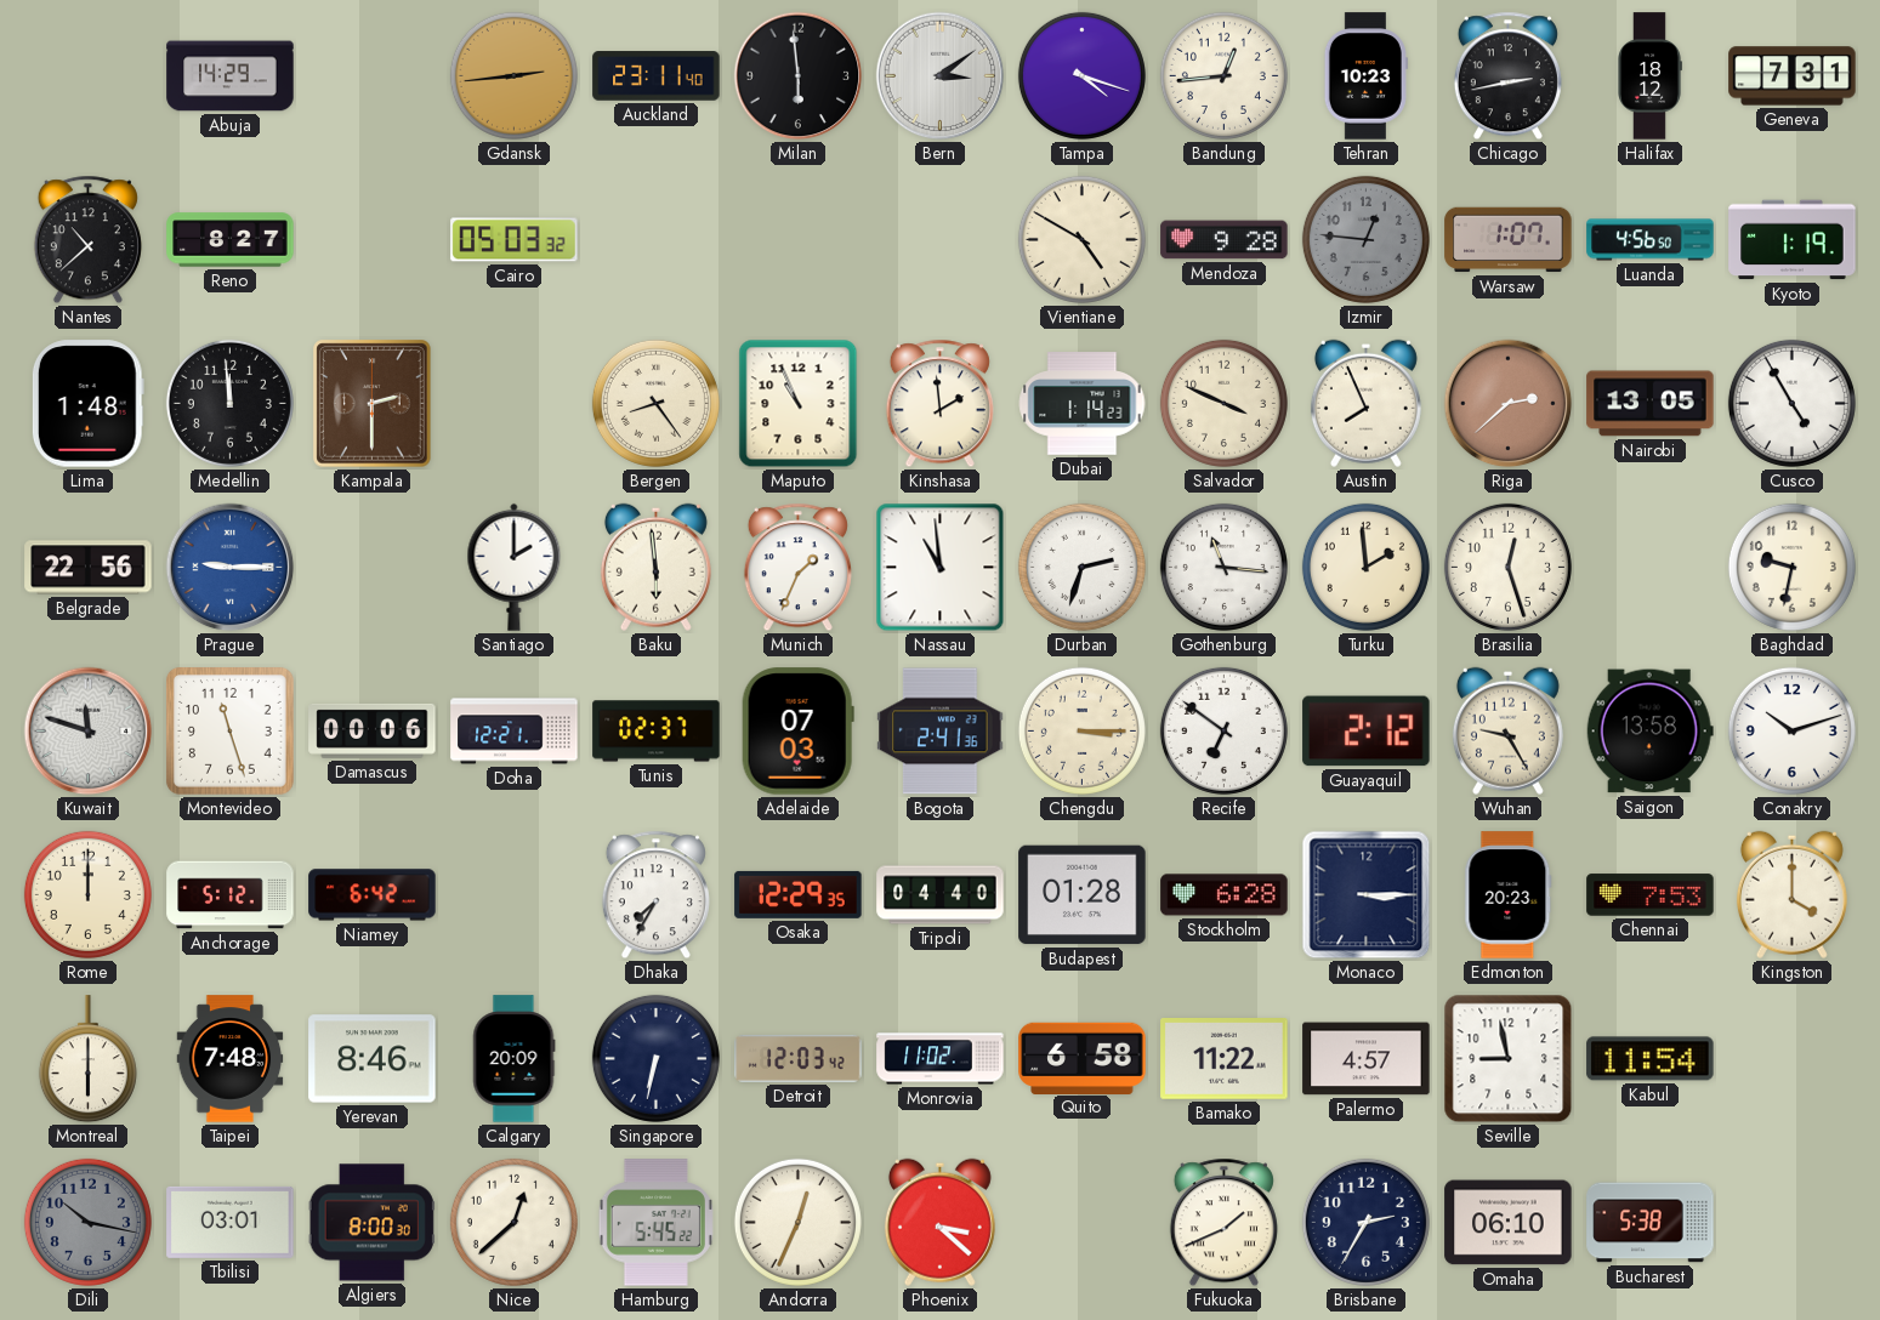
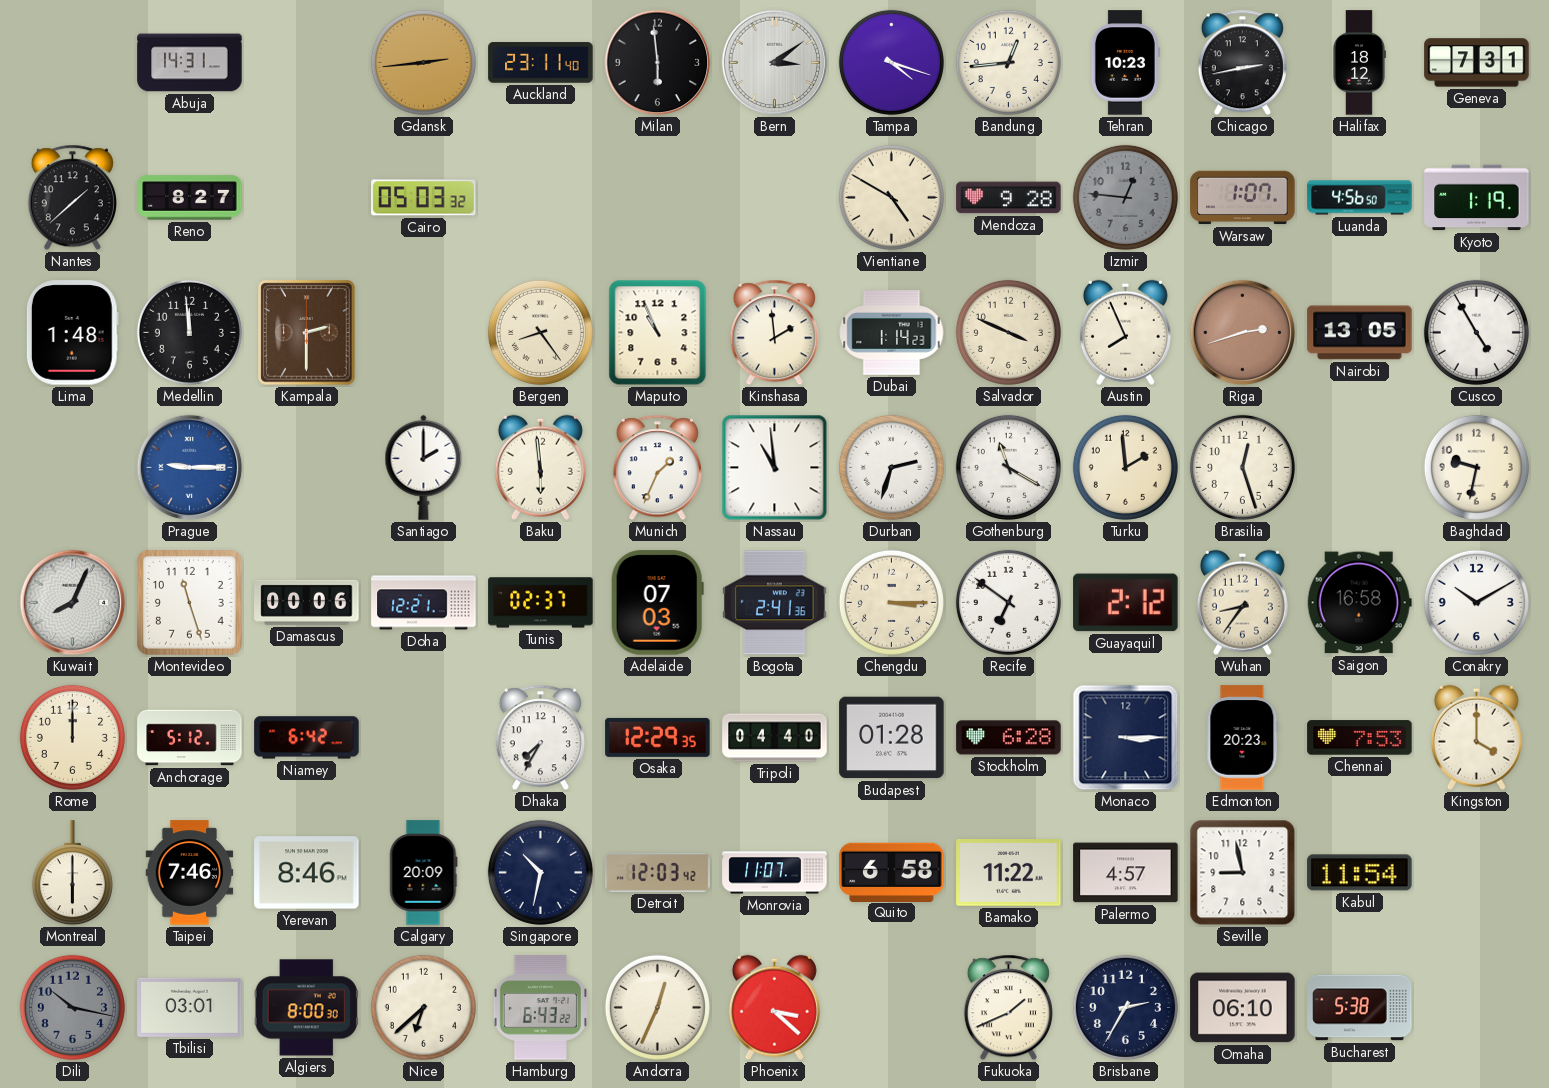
Abuja: 14:29 -> 14:31
Nantes: 10:38 -> 1:38
Riga: 2:38 -> 2:42
Belgrade: 22:56 -> none
Gothenburg: 11:16 -> 11:20
Kuwait: 11:48 -> 8:04
Wuhan: 9:25 -> 8:36
Saigon: 13:58 -> 16:58
Conakry: 10:12 -> 10:10
Taipei: 7:48 -> 7:46
Singapore: 6:32 -> 10:32
Monrovia: 11:02 -> 11:07
Nice: 12:38 -> 6:38
Hamburg: 5:45 -> 6:43
